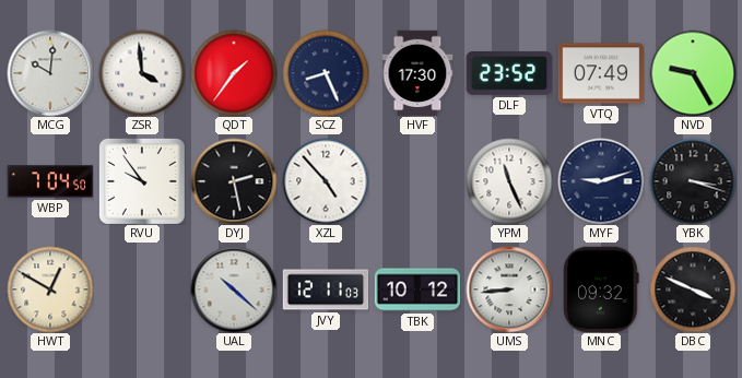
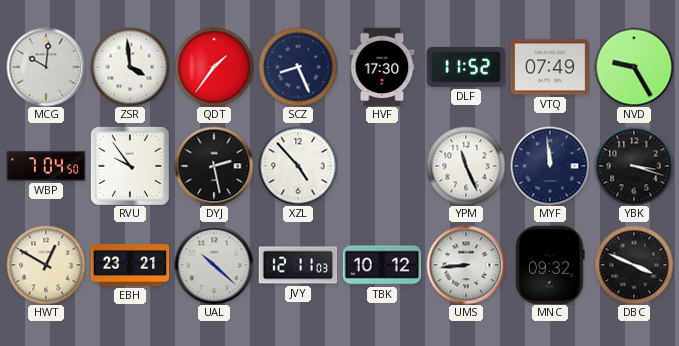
DLF: 23:52 -> 11:52
MYF: 9:12 -> 11:59
EBH: none -> 23:21
